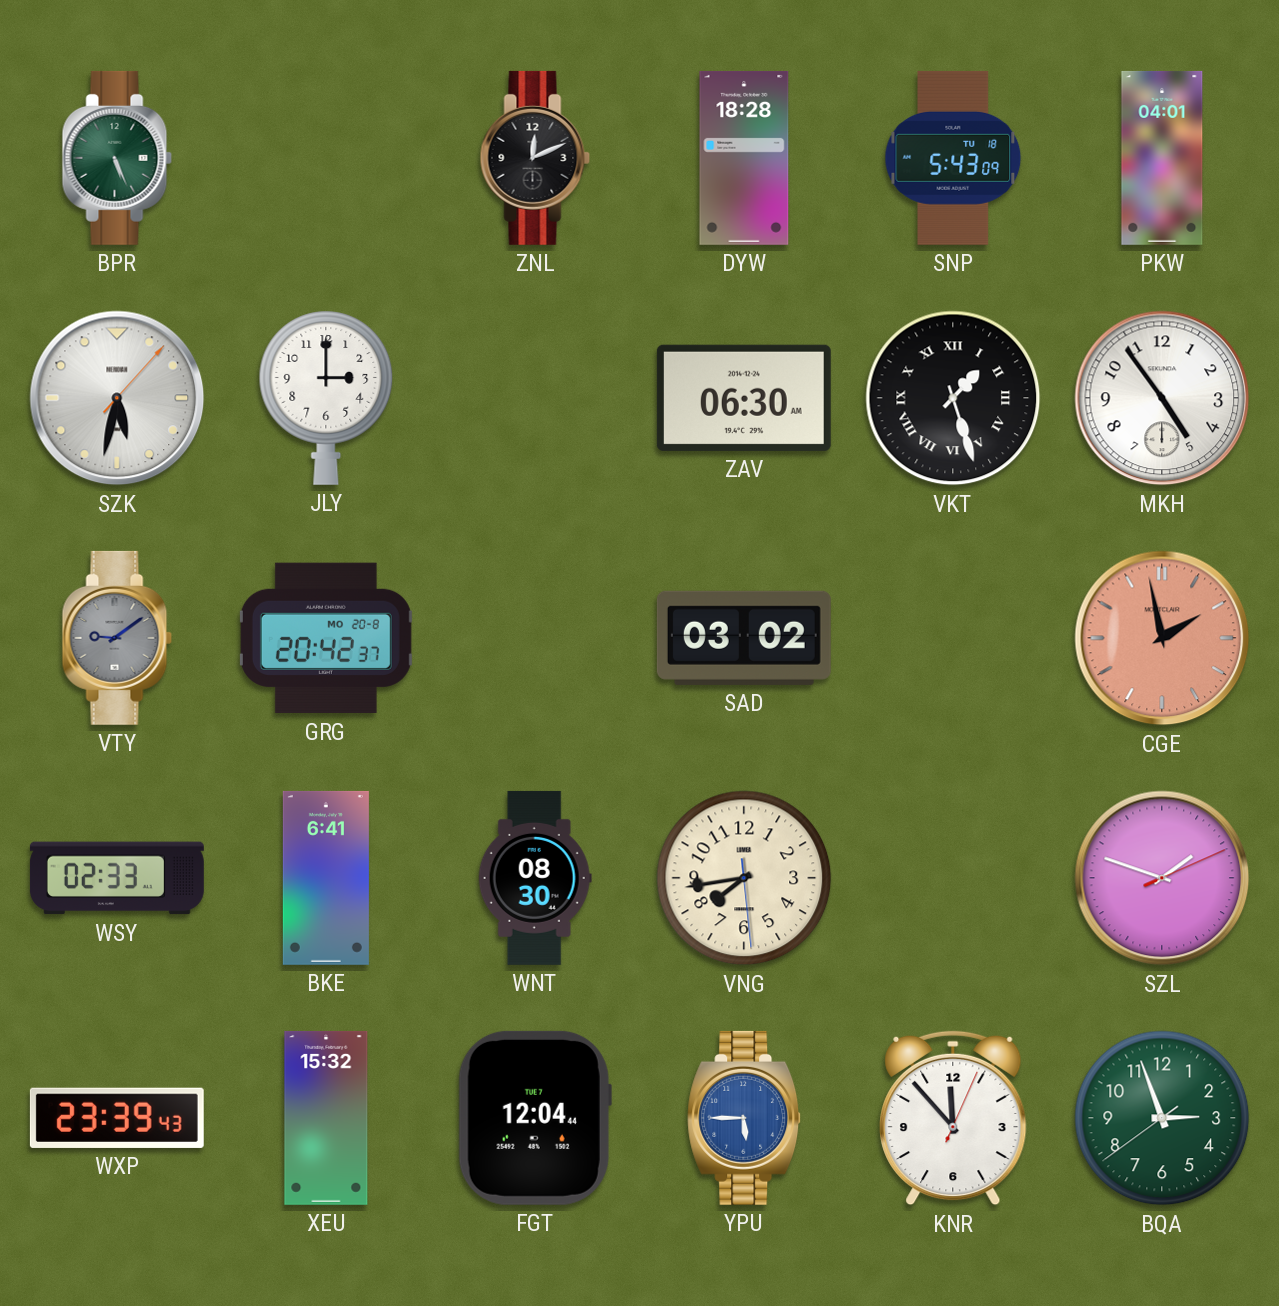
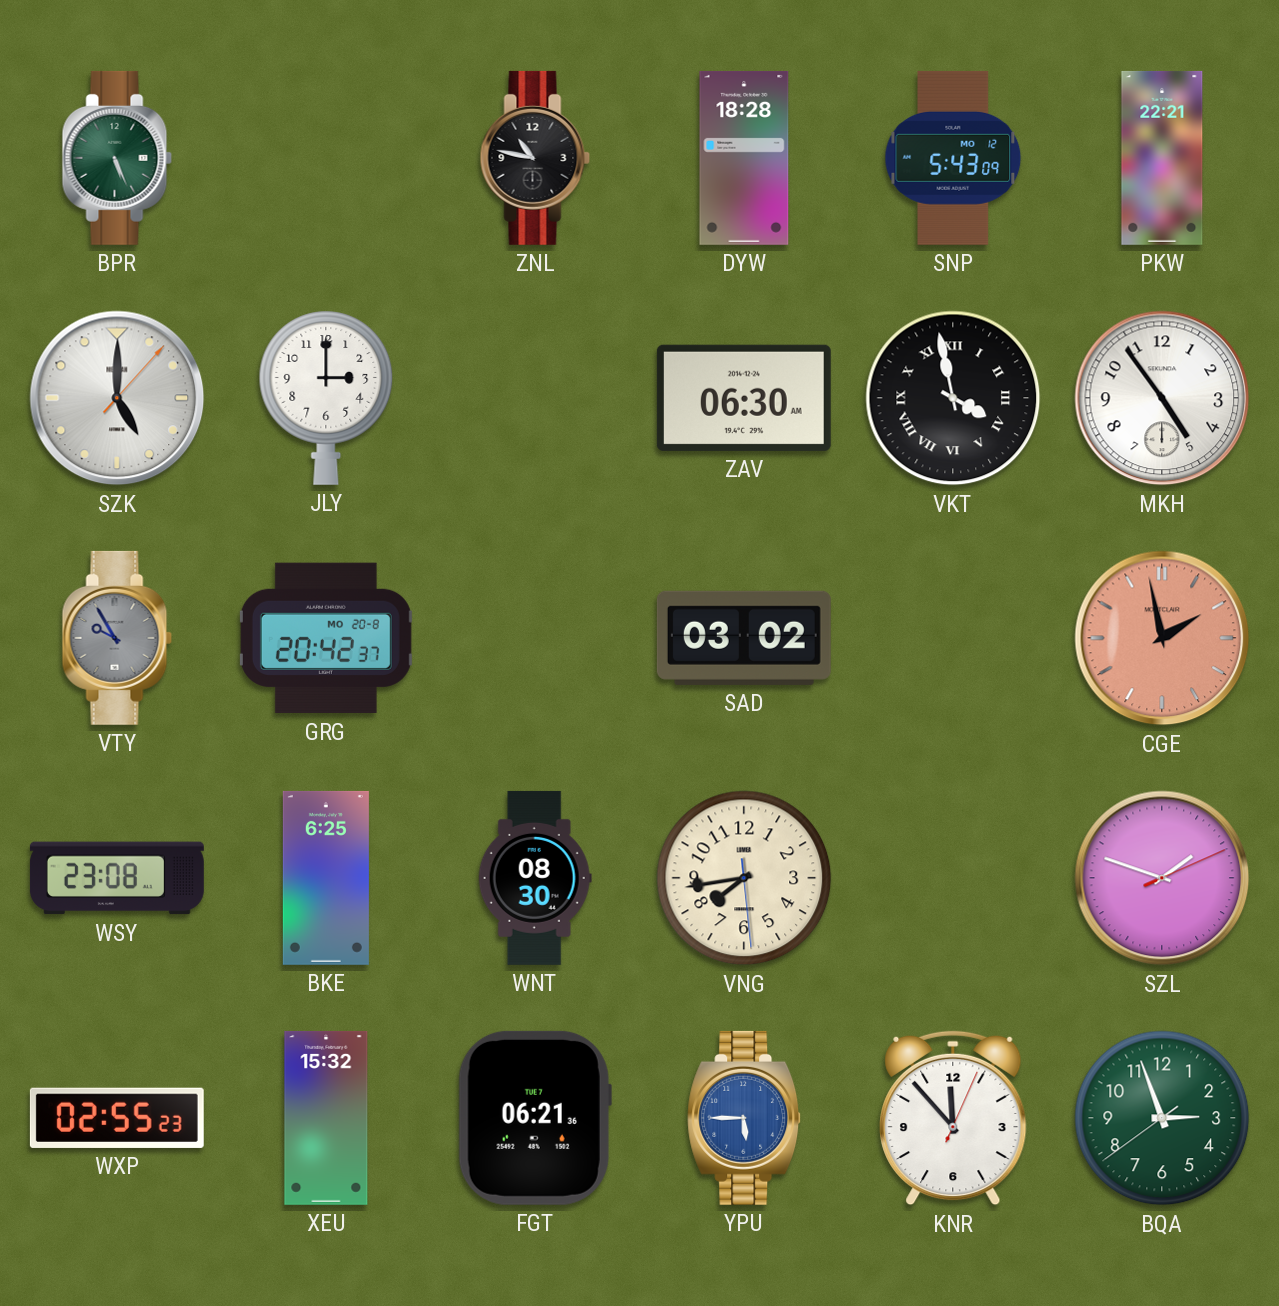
ZNL: 12:11 -> 10:47
SNP date: TU 18 -> MO 12
PKW: 04:01 -> 22:21
SZK: 5:32 -> 5:00
VKT: 1:27 -> 3:58
VTY: 9:09 -> 9:55
WSY: 02:33 -> 23:08
BKE: 6:41 -> 6:25
WXP: 23:39 -> 02:55
FGT: 12:04 -> 06:21
